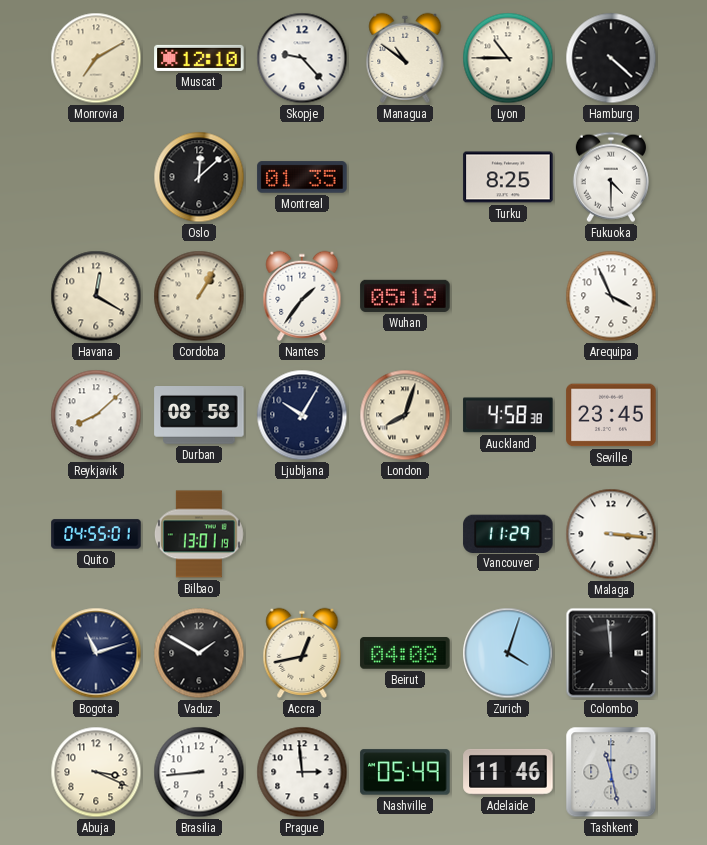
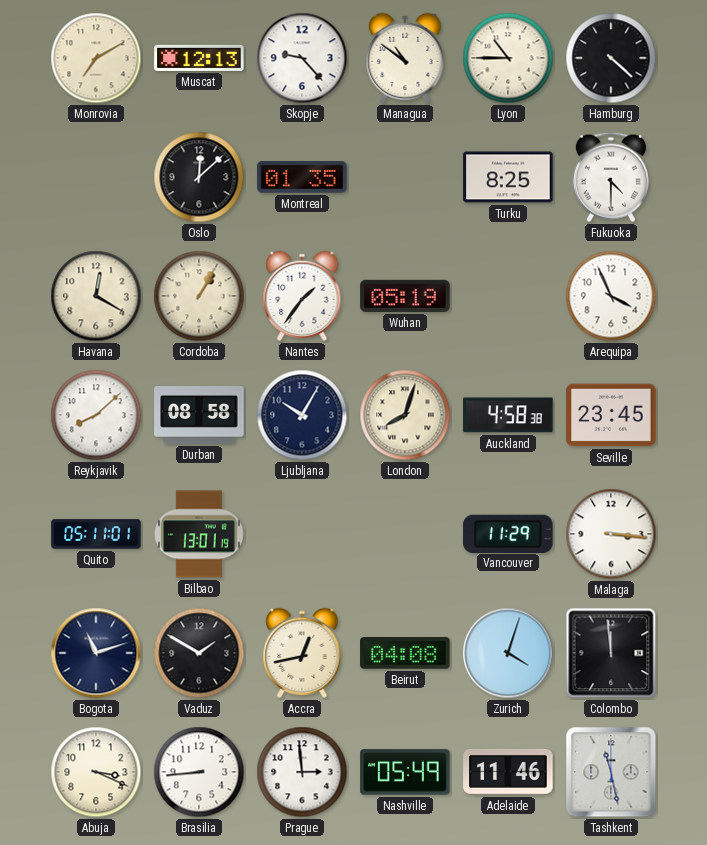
Muscat: 12:10 -> 12:13
Quito: 04:55 -> 05:11
